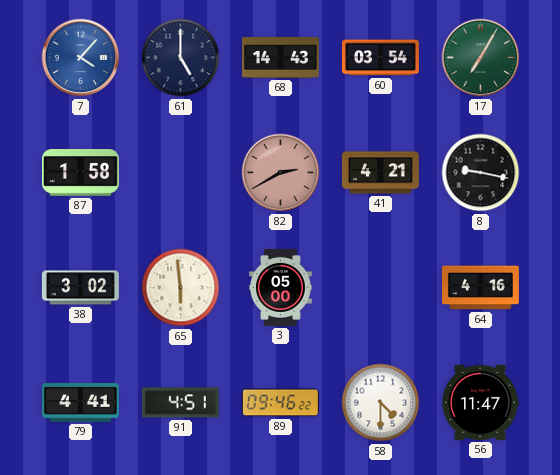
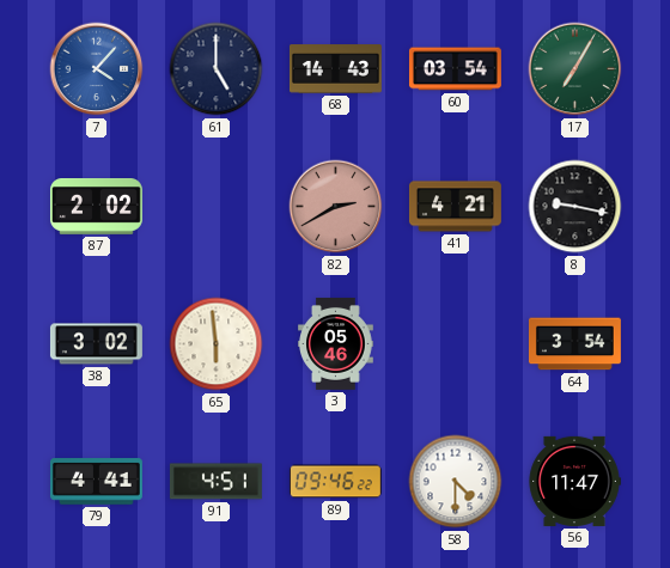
87: 1:58 -> 2:02
3: 05:00 -> 05:46
64: 4:16 -> 3:54
